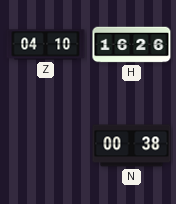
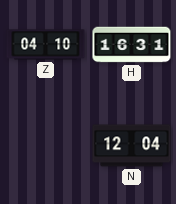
H: 16:26 -> 16:31
N: 00:38 -> 12:04
